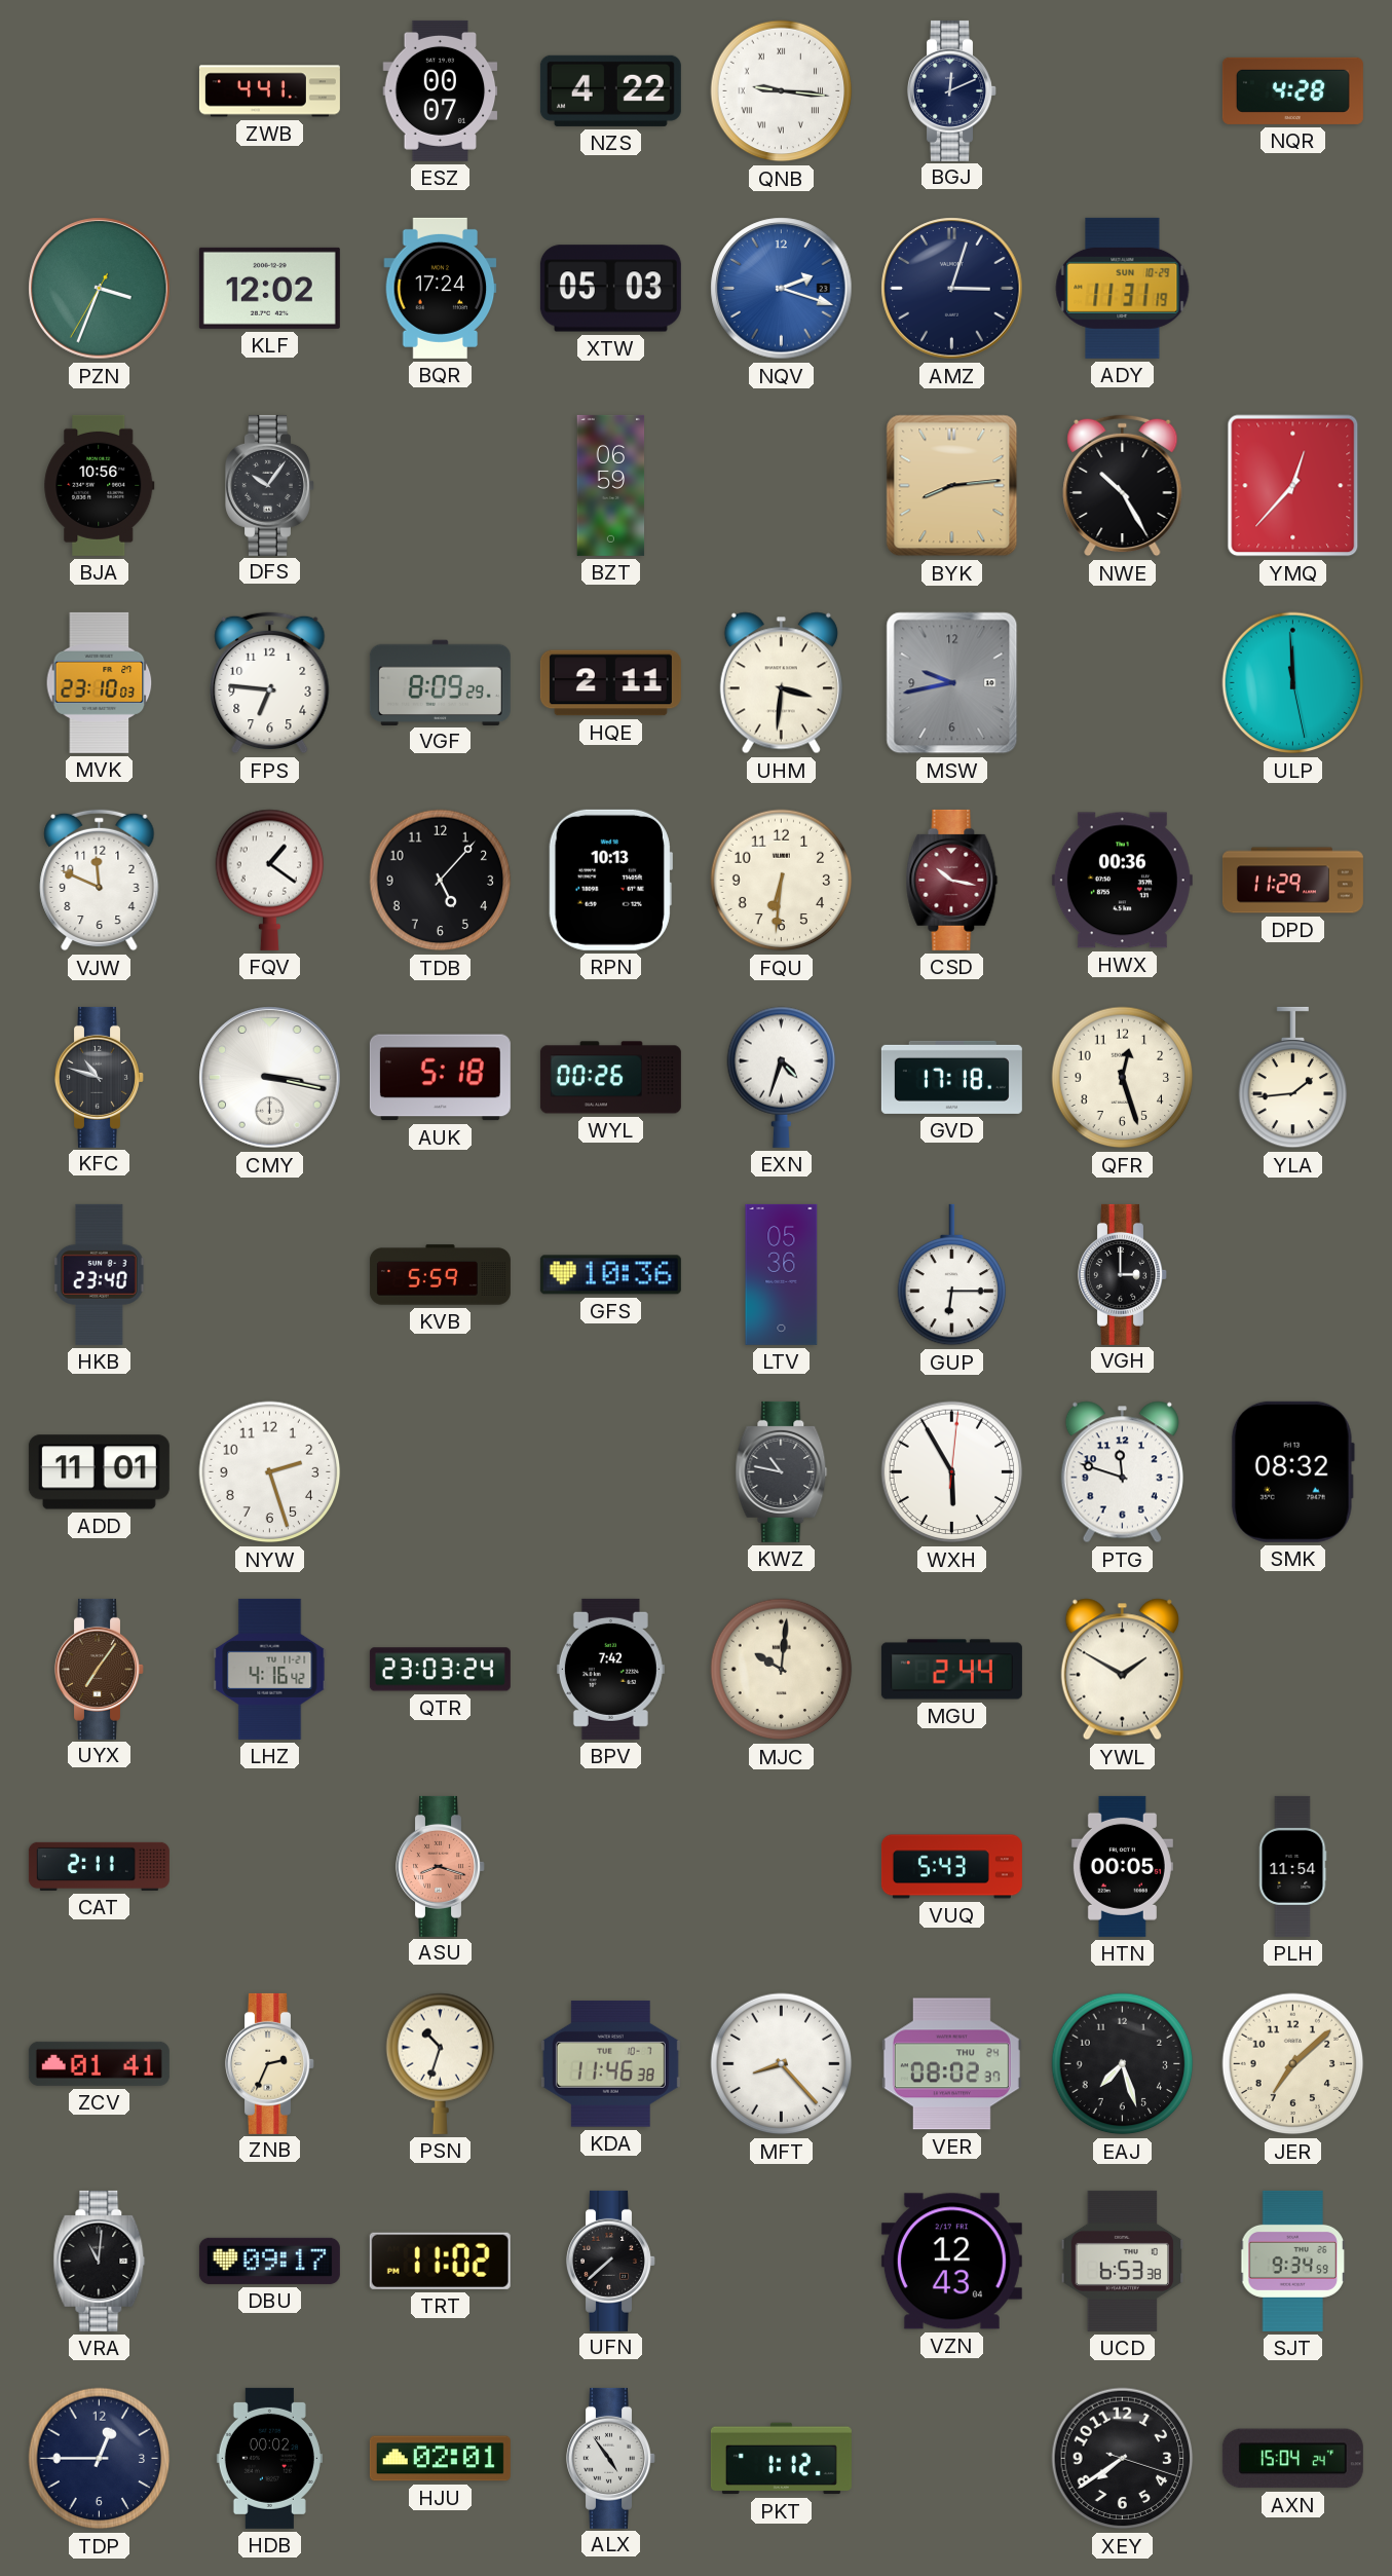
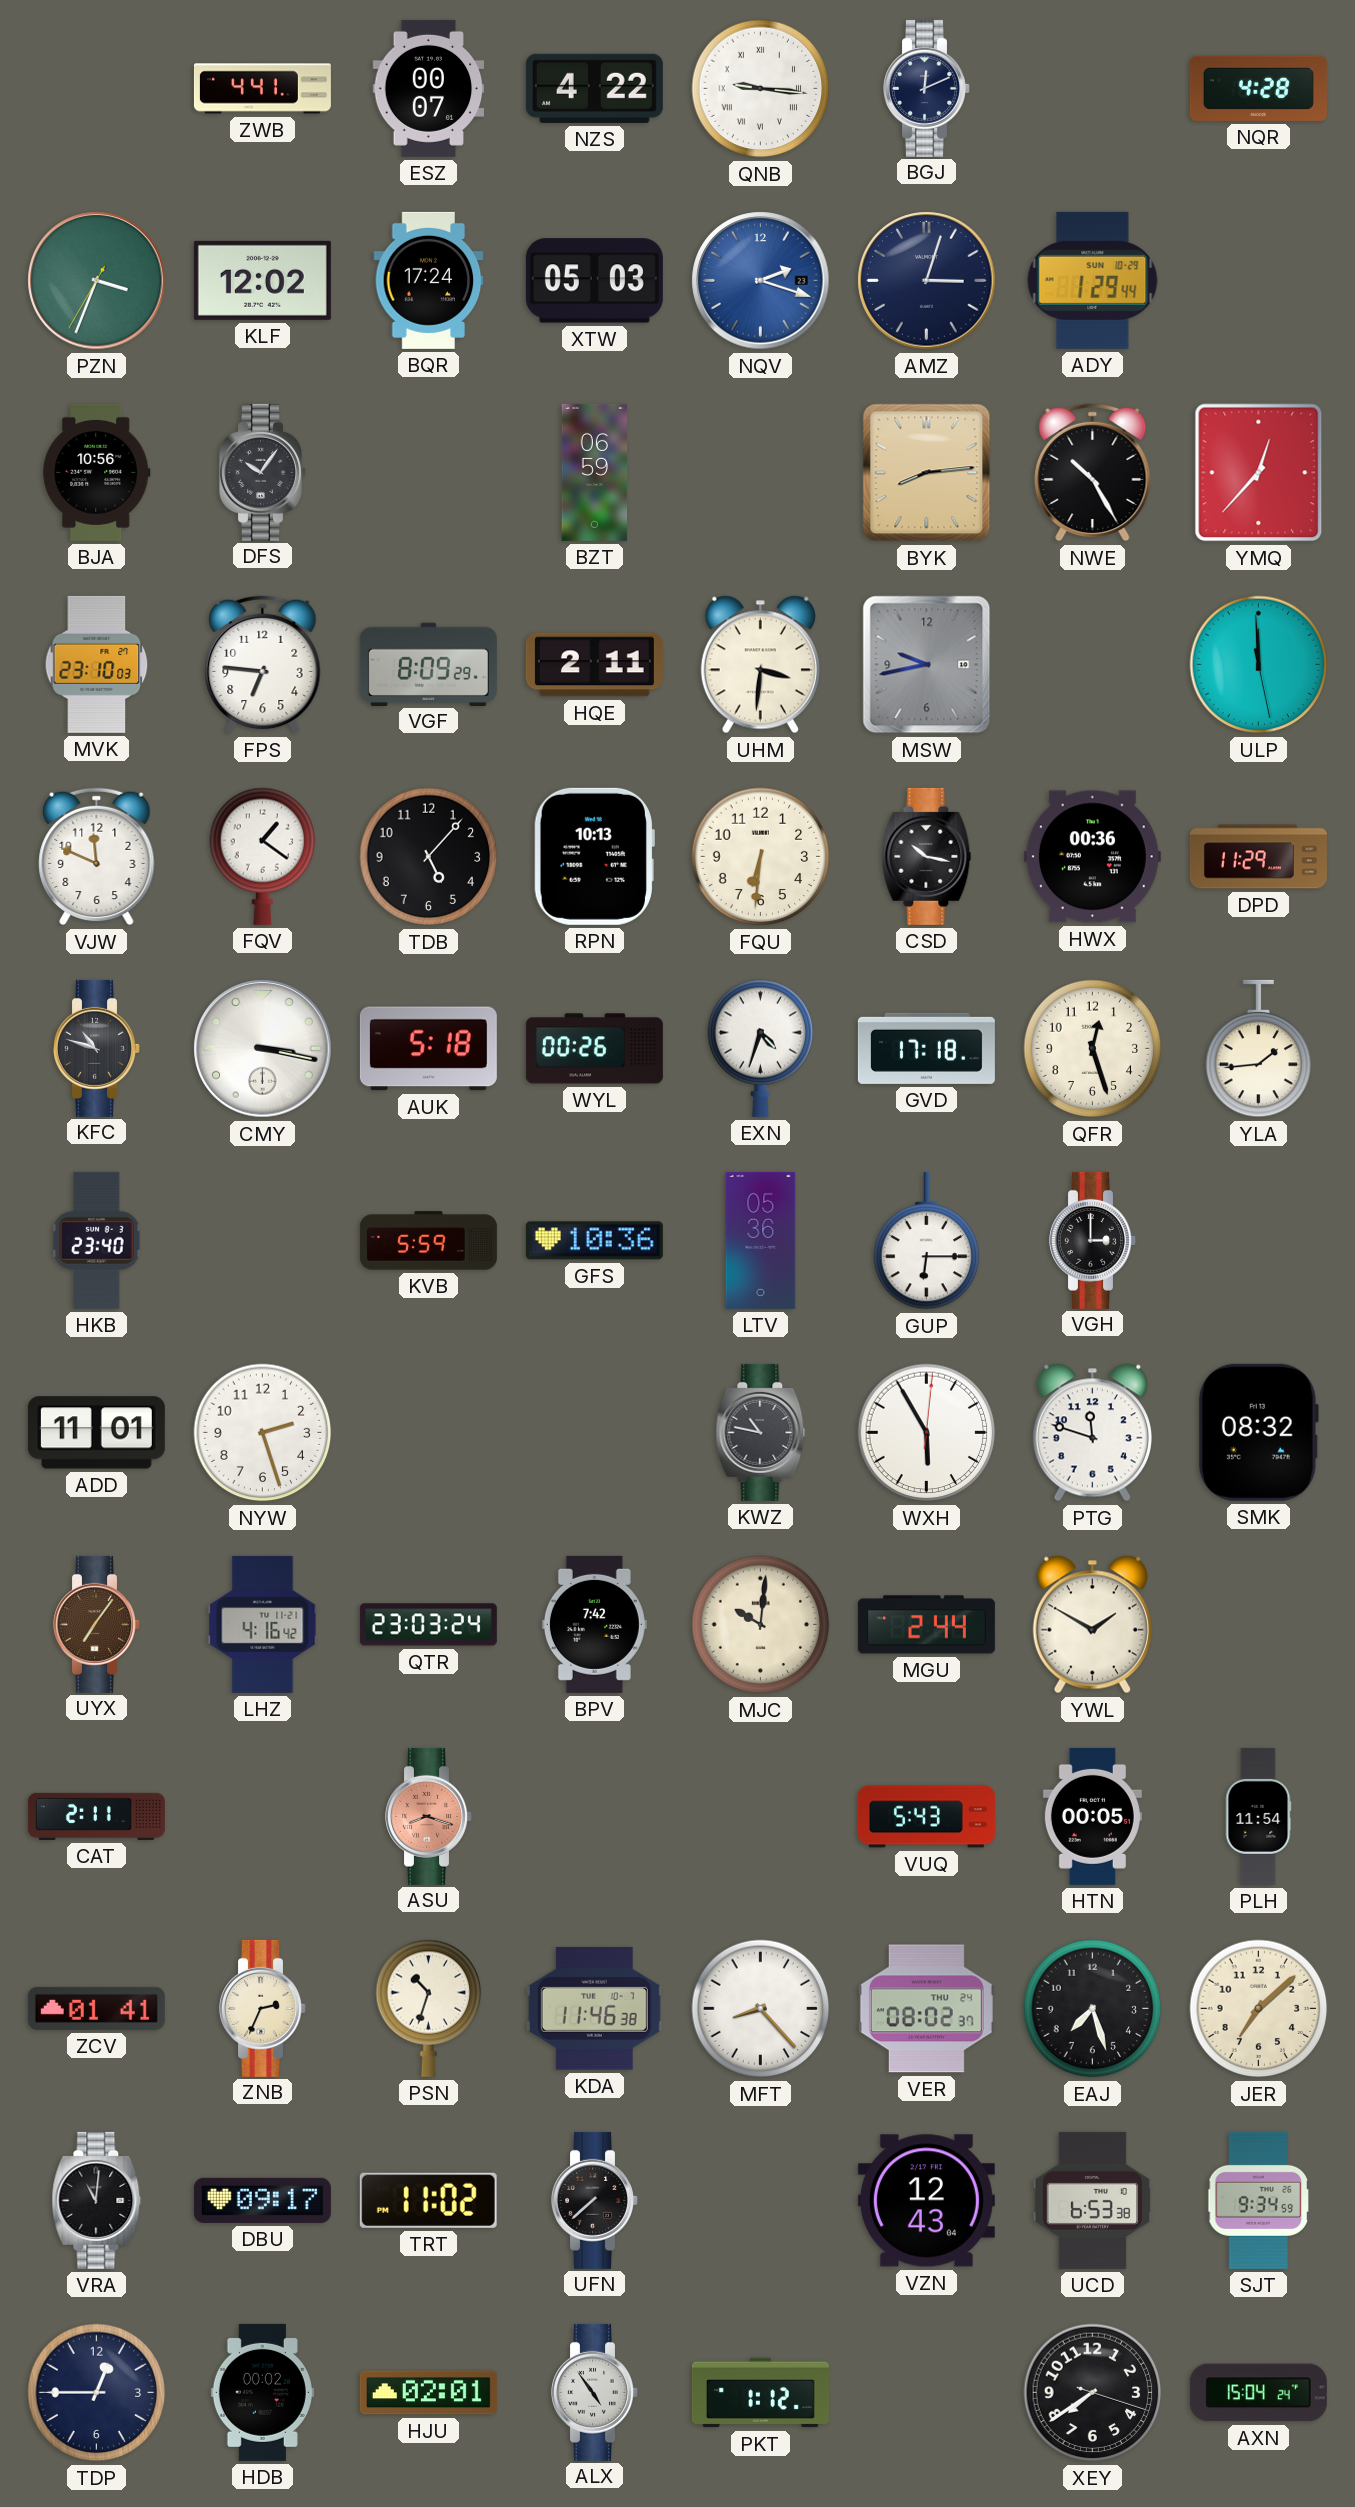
ADY: 11:31 -> 1:29
CSD dial: burgundy -> black
